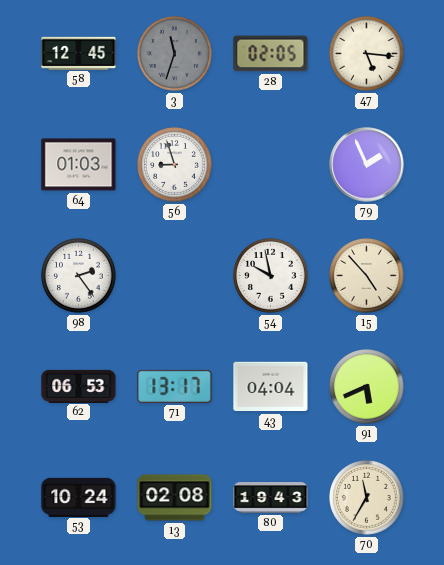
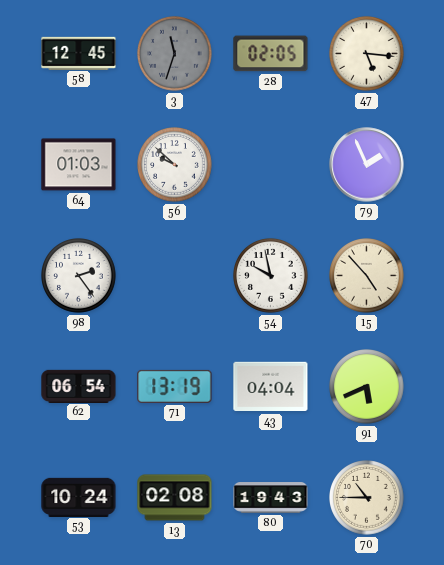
56: 8:57 -> 9:52
62: 06:53 -> 06:54
71: 13:17 -> 13:19
70: 11:35 -> 10:45
